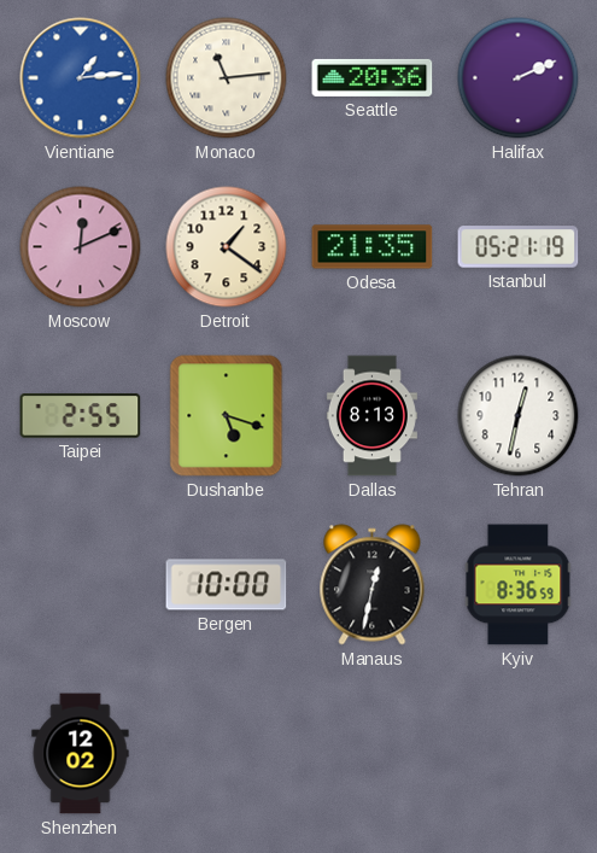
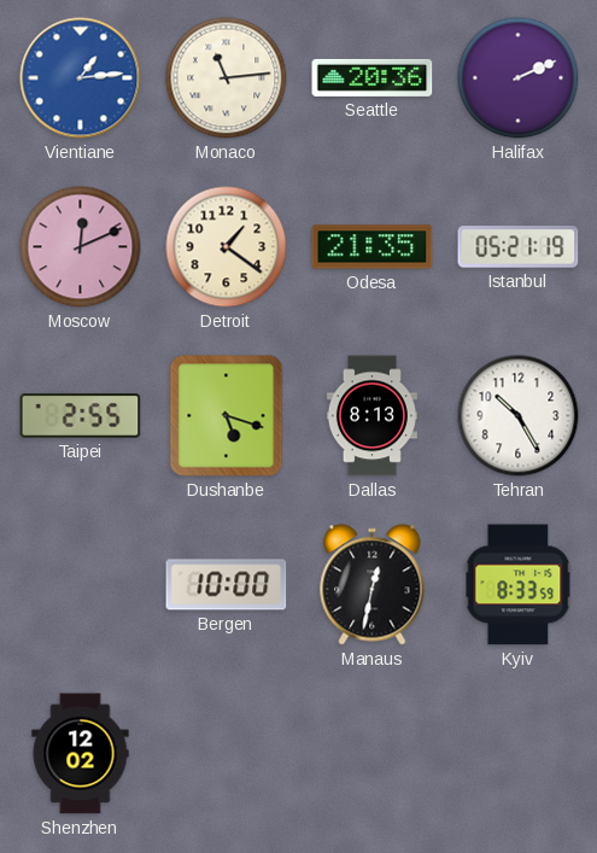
Tehran: 12:32 -> 10:25
Kyiv: 8:36 -> 8:33
